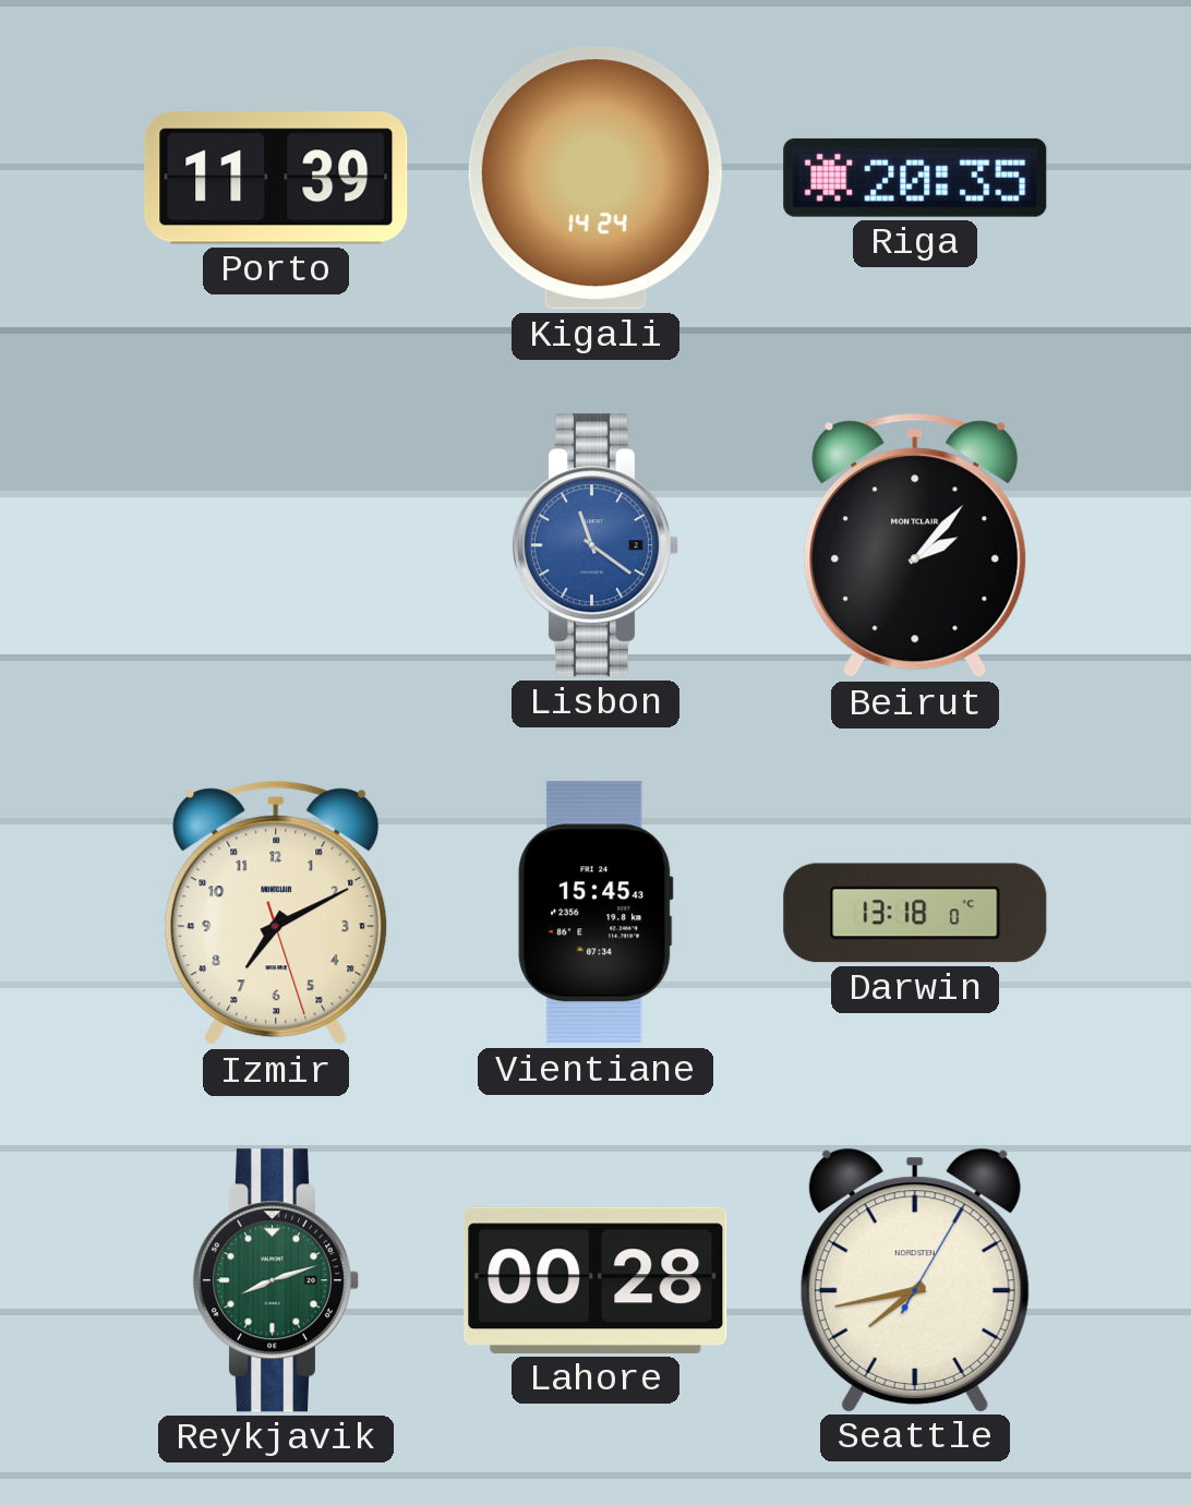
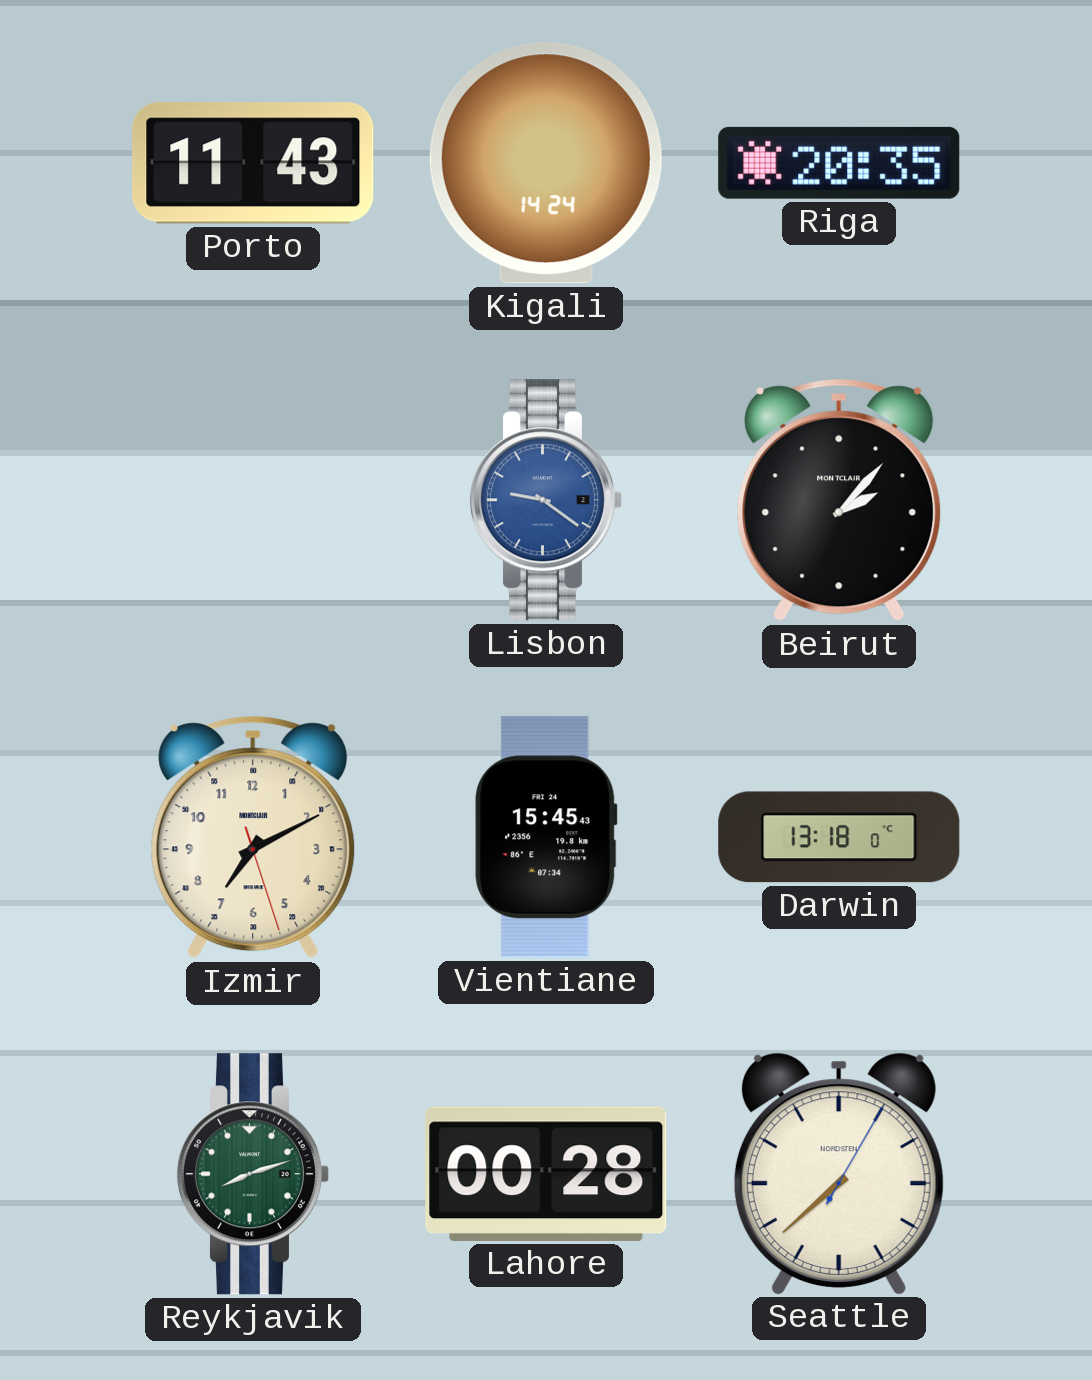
Porto: 11:39 -> 11:43
Lisbon: 11:21 -> 9:21
Seattle: 7:43 -> 7:38
